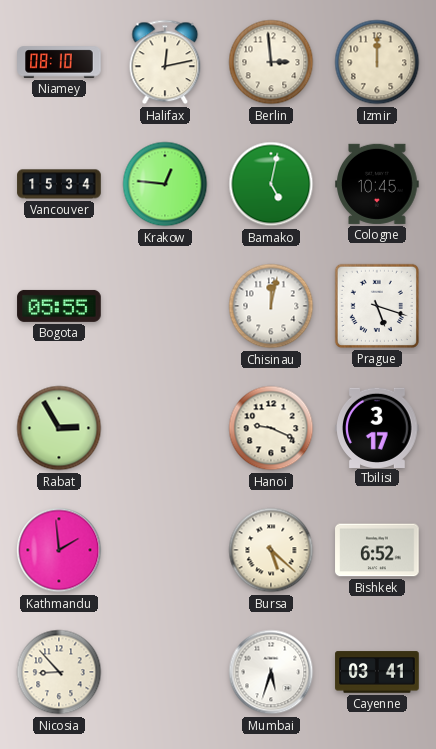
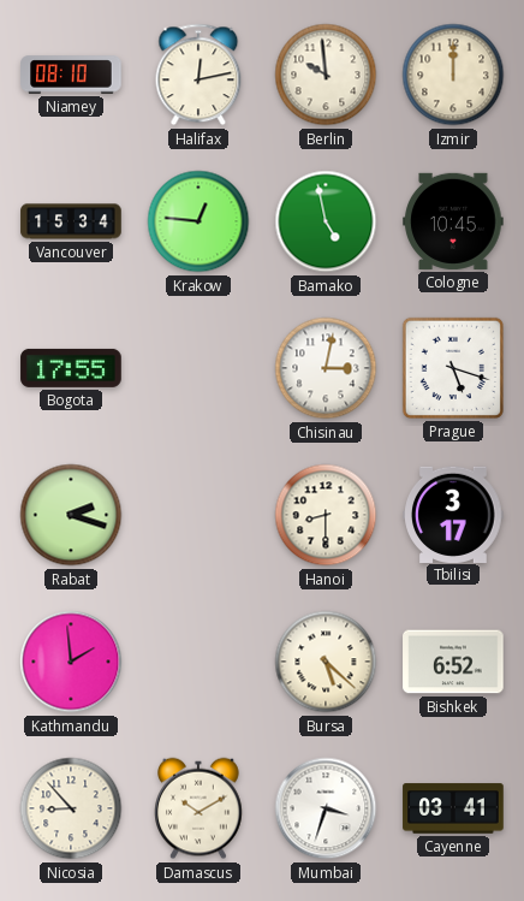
Berlin: 2:59 -> 9:59
Bamako: 5:02 -> 4:58
Bogota: 05:55 -> 17:55
Chisinau: 12:02 -> 3:02
Rabat: 2:55 -> 2:18
Hanoi: 9:19 -> 8:30
Damascus: none -> 10:10
Mumbai: 5:33 -> 3:33
